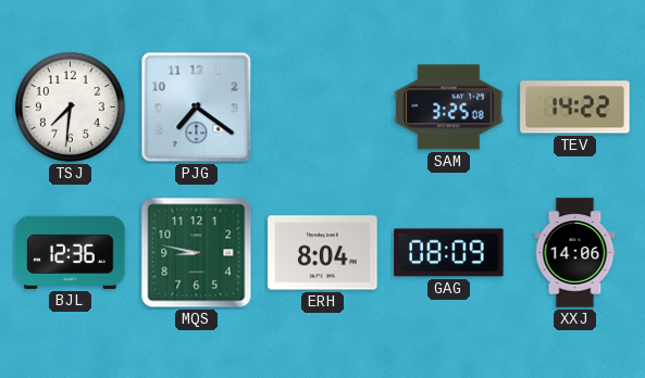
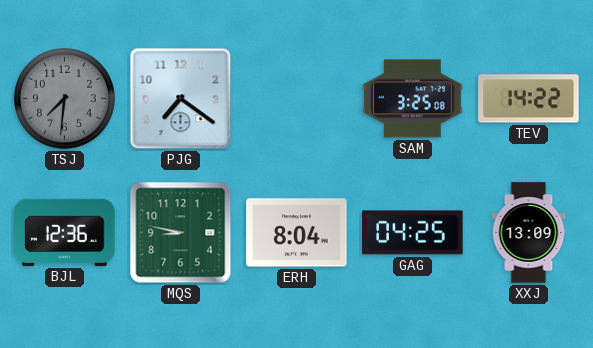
TSJ dial: white -> grey
GAG: 08:09 -> 04:25
XXJ: 14:06 -> 13:09
